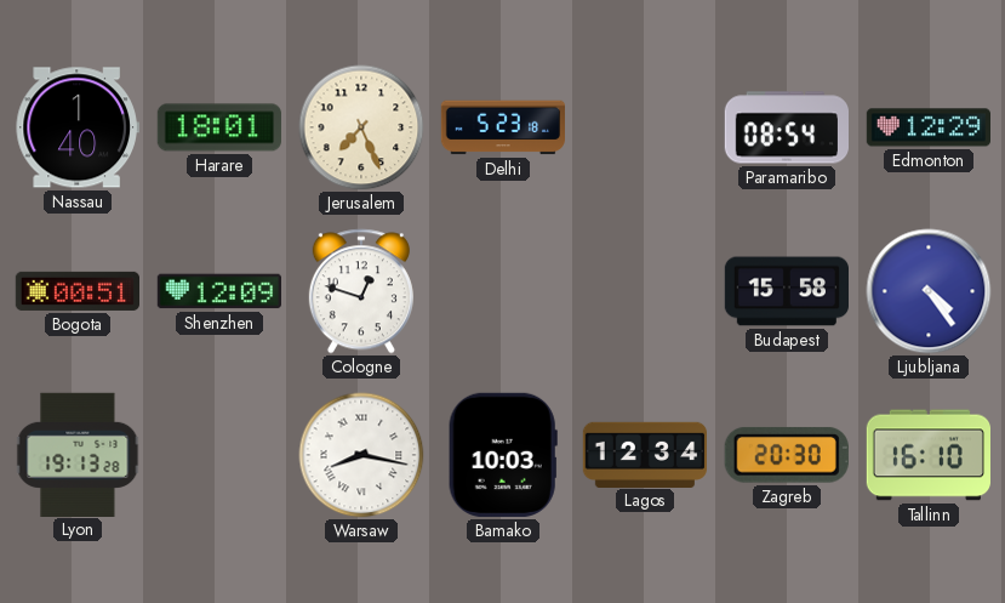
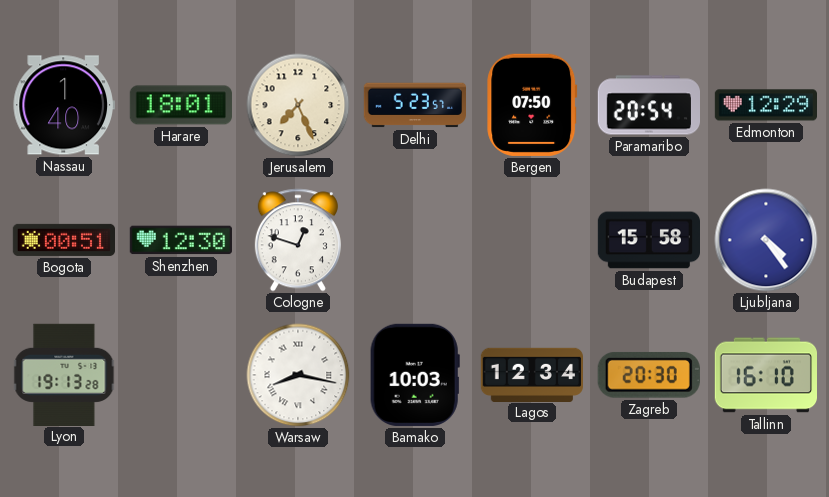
Delhi: 5:23:18 -> 5:23:57
Bergen: none -> 07:50
Paramaribo: 08:54 -> 20:54
Shenzhen: 12:09 -> 12:30
